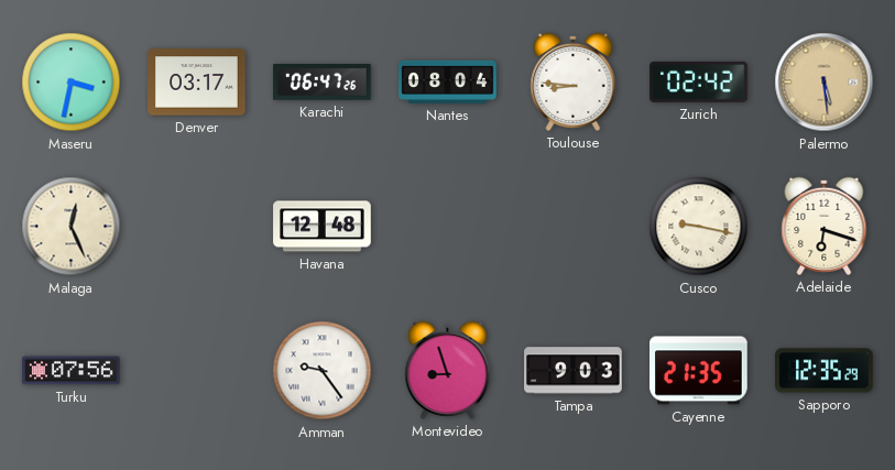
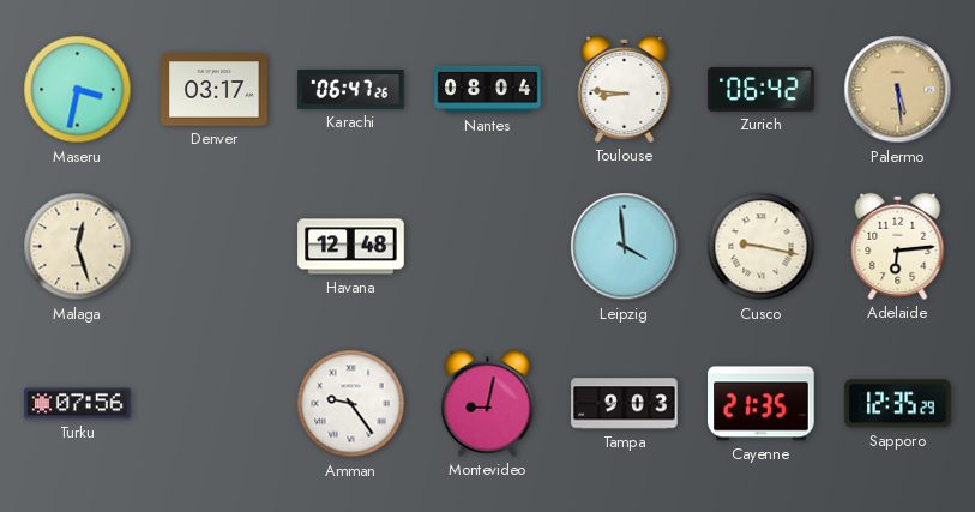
Zurich: 02:42 -> 06:42
Malaga: 12:26 -> 12:27
Leipzig: none -> 3:59
Adelaide: 6:18 -> 6:14
Montevideo: 8:57 -> 9:02
